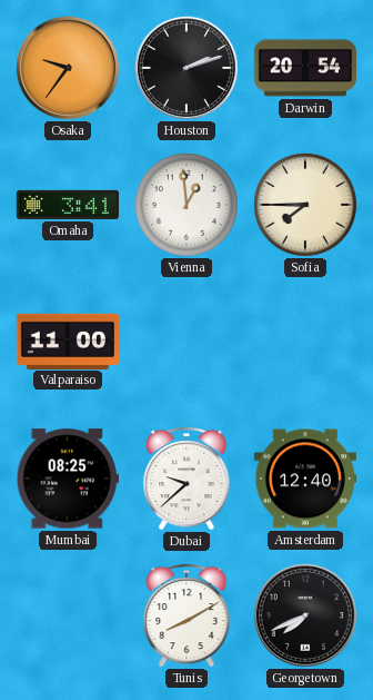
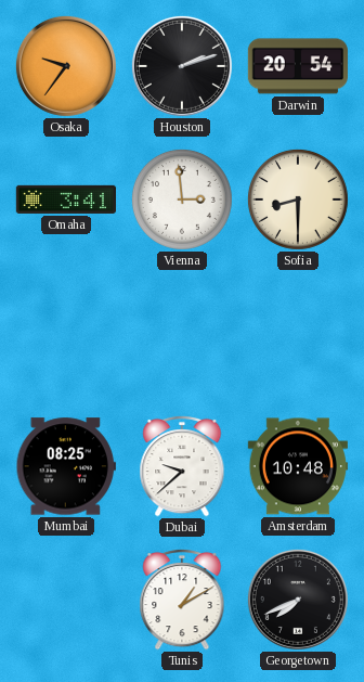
Vienna: 12:59 -> 2:59
Sofia: 7:45 -> 8:30
Valparaiso: 11:00 -> none
Amsterdam: 12:40 -> 10:48
Tunis: 8:10 -> 1:10
